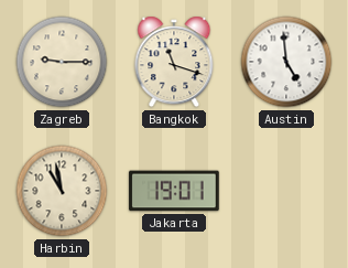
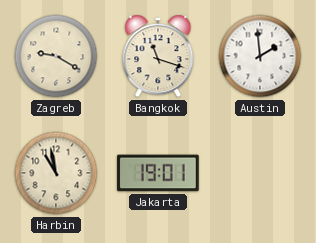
Zagreb: 9:15 -> 9:20
Austin: 4:59 -> 1:59
